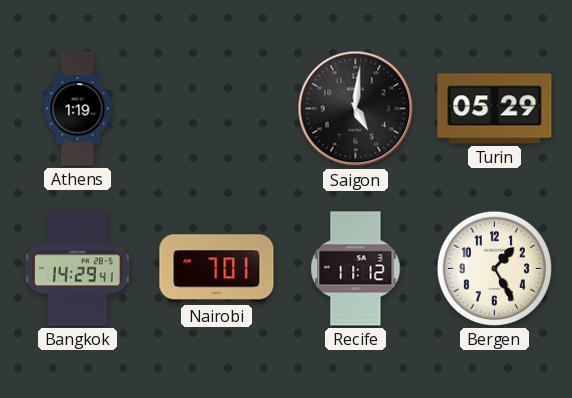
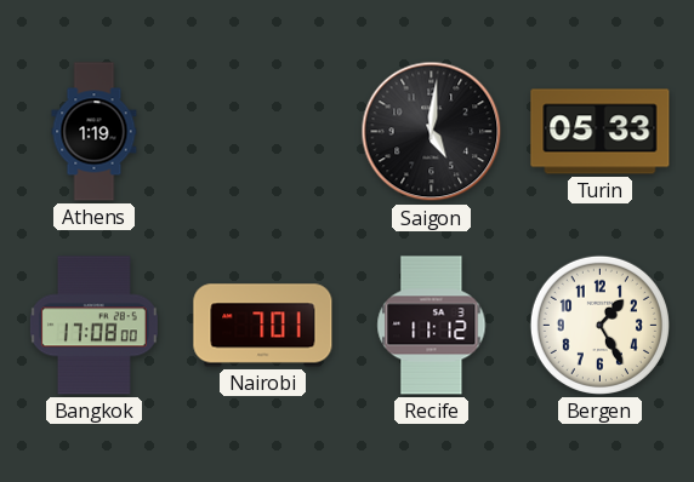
Turin: 05:29 -> 05:33
Bangkok: 14:29 -> 17:08
